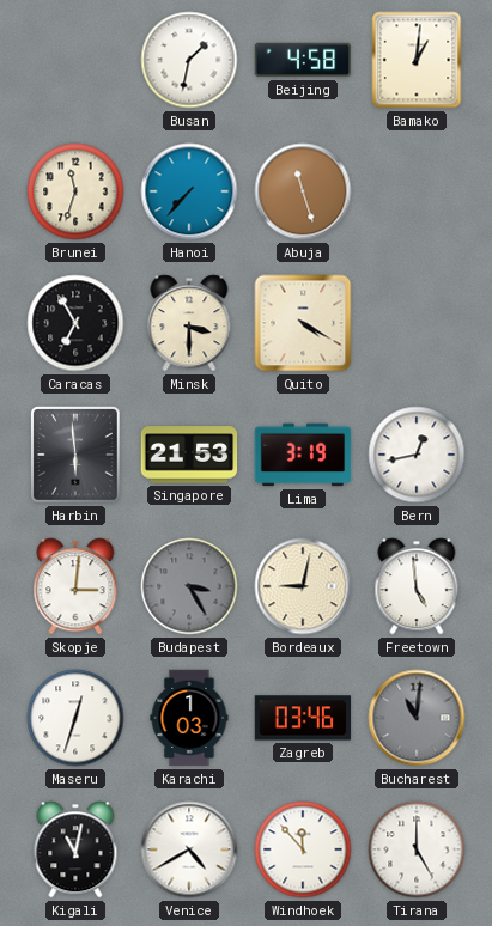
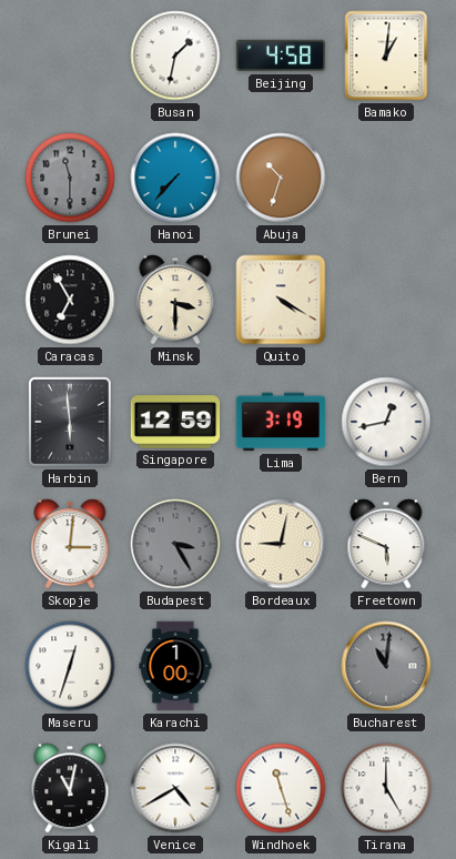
Brunei: 11:33 -> 11:30
Brunei dial: cream -> grey
Abuja: 11:27 -> 10:33
Singapore: 21:53 -> 12:59
Freetown: 4:59 -> 5:49
Karachi: 1:03 -> 1:00
Zagreb: 03:46 -> none
Windhoek: 11:53 -> 11:27
